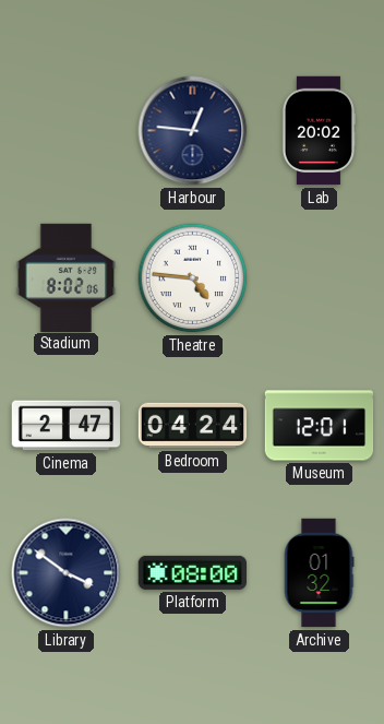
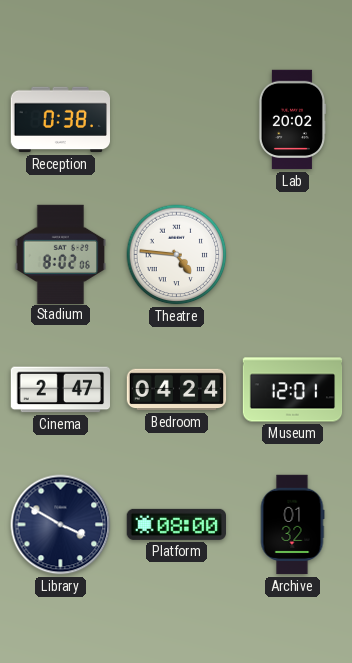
Reception: none -> 0:38
Harbour: 12:46 -> none
Library: 3:51 -> 3:50
